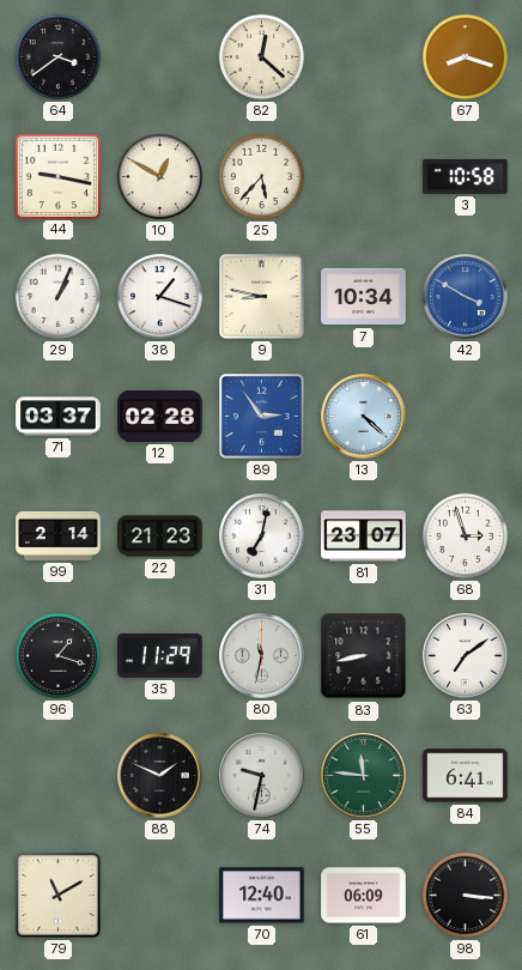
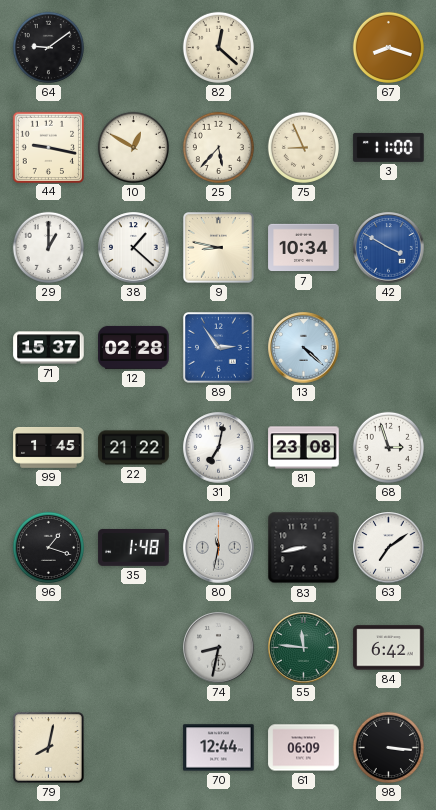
64: 3:39 -> 9:09
75: none -> 8:56
3: 10:58 -> 11:00
29: 1:04 -> 1:00
38: 1:18 -> 1:22
71: 03:37 -> 15:37
99: 2:14 -> 1:45
22: 21:23 -> 21:22
81: 23:07 -> 23:08
35: 11:29 -> 1:48
88: 1:49 -> none
74: 9:32 -> 8:32
84: 6:41 -> 6:42
79: 11:10 -> 8:02
70: 12:40 -> 12:44
